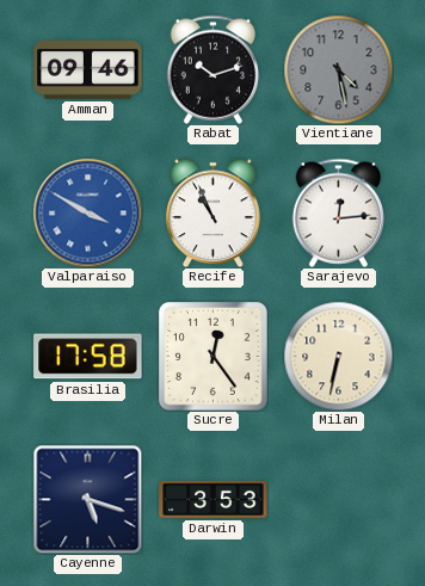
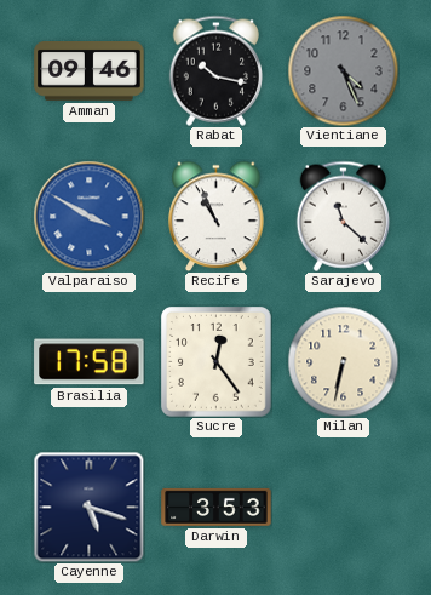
Rabat: 10:12 -> 10:17
Vientiane: 4:28 -> 4:26
Sarajevo: 12:14 -> 11:22
